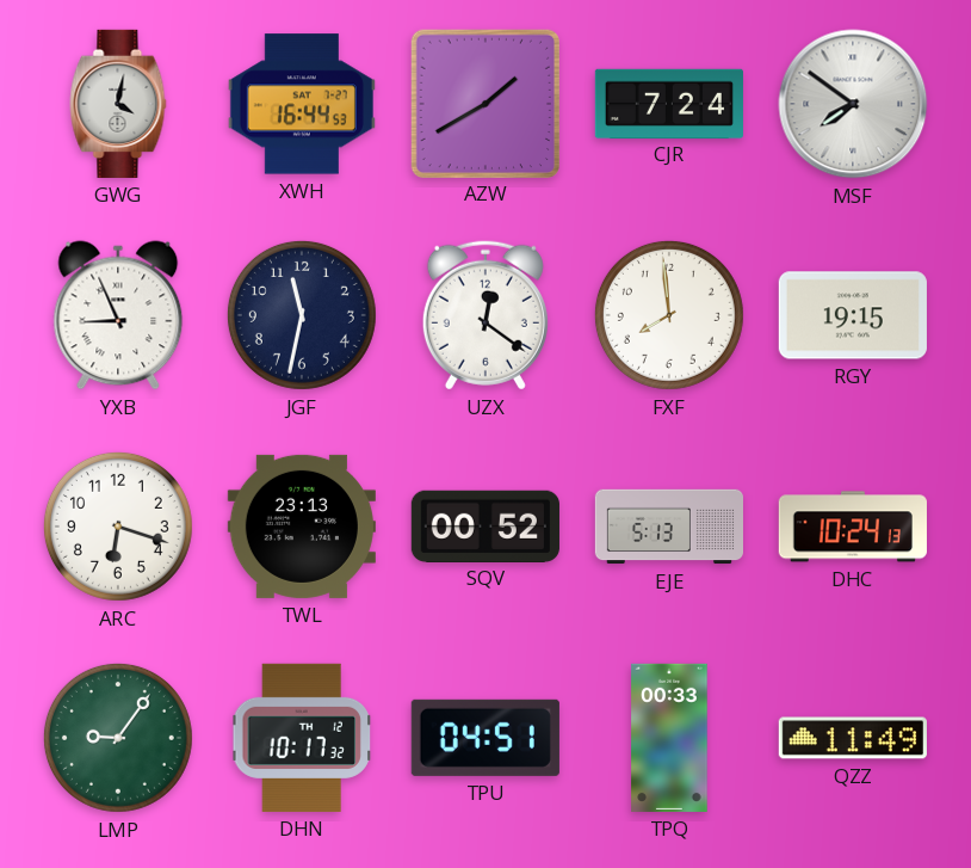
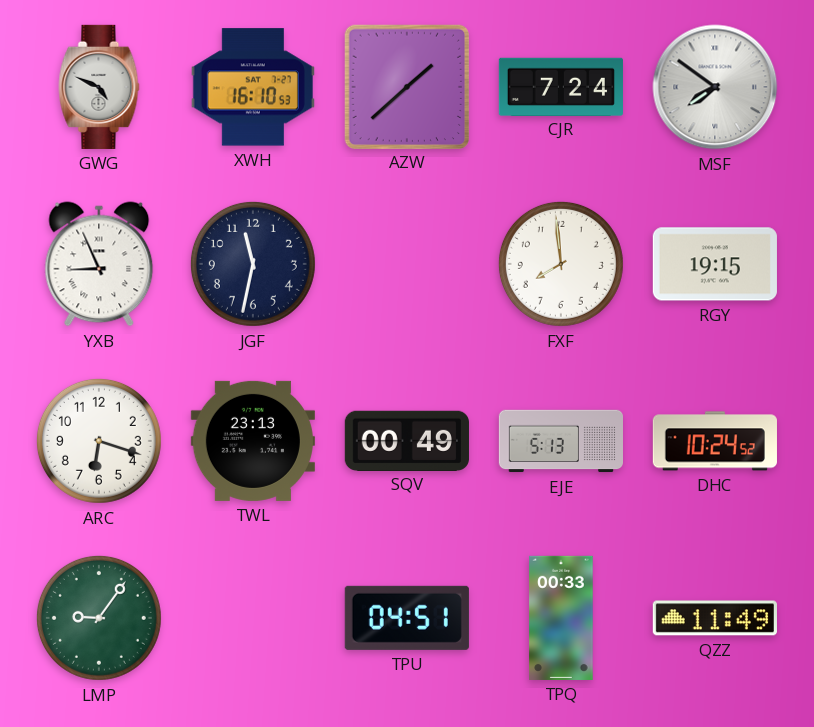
GWG: 4:02 -> 4:49
XWH: 16:44 -> 16:10
AZW: 1:40 -> 1:38
UZX: 12:21 -> none
SQV: 00:52 -> 00:49
DHC: 10:24:13 -> 10:24:52
DHN: 10:17 -> none
